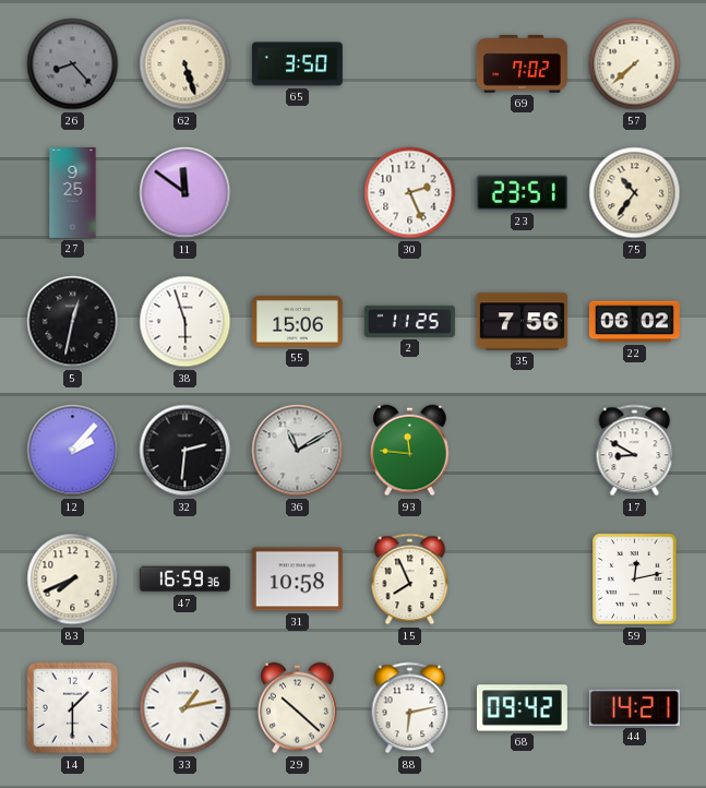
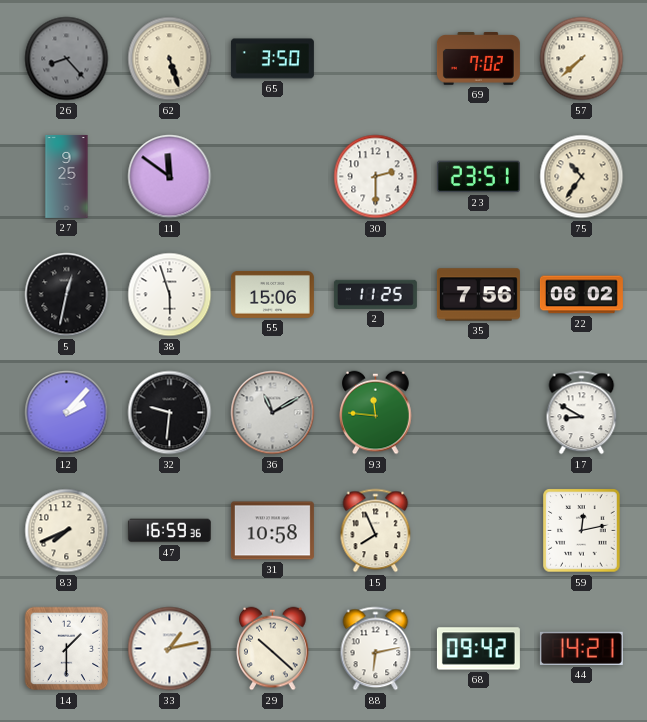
30: 2:26 -> 2:30
32: 2:31 -> 9:31
